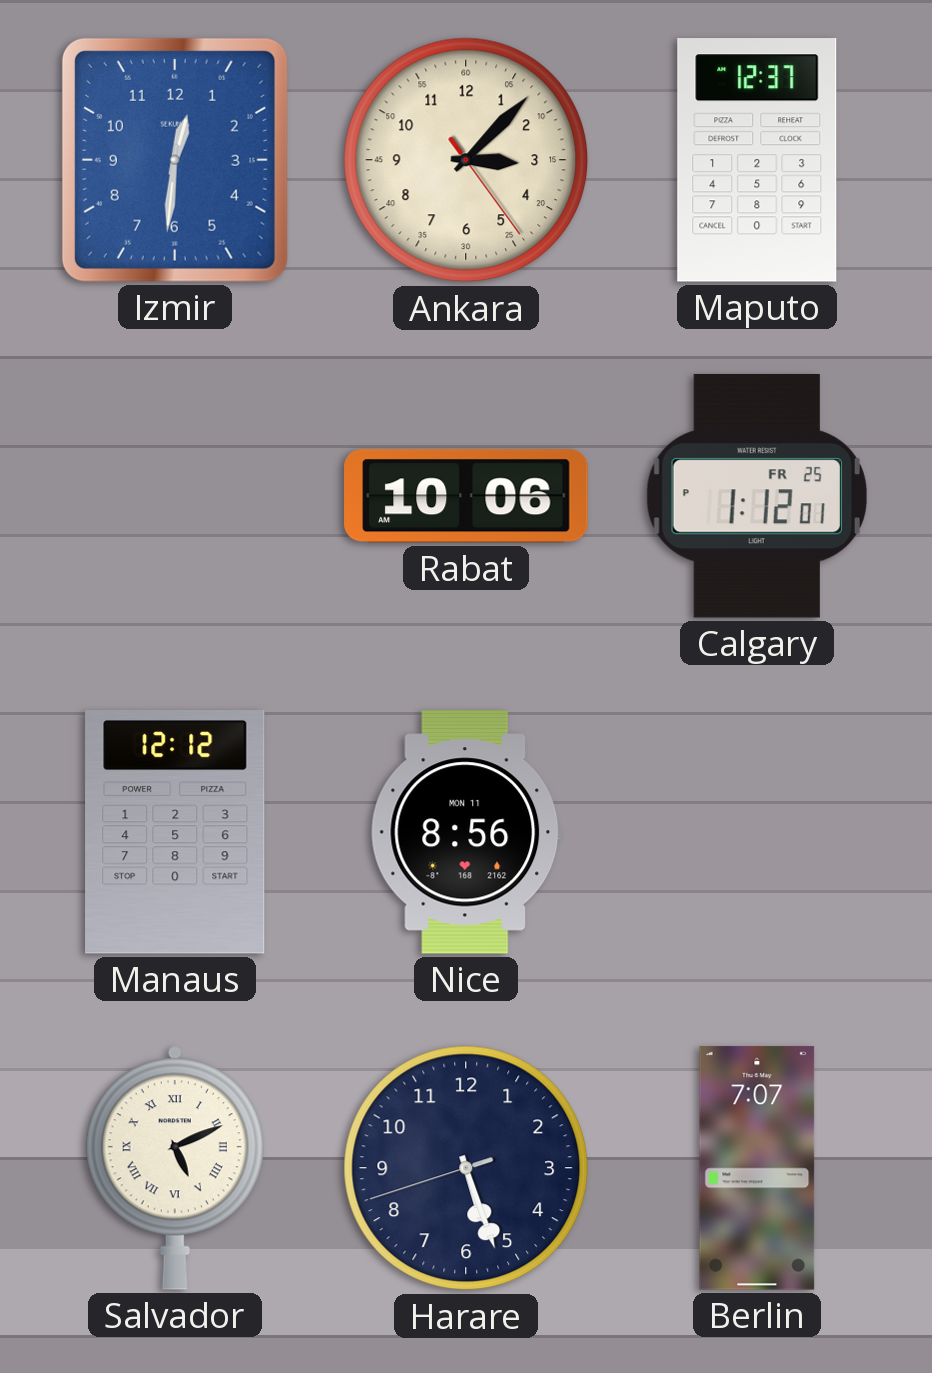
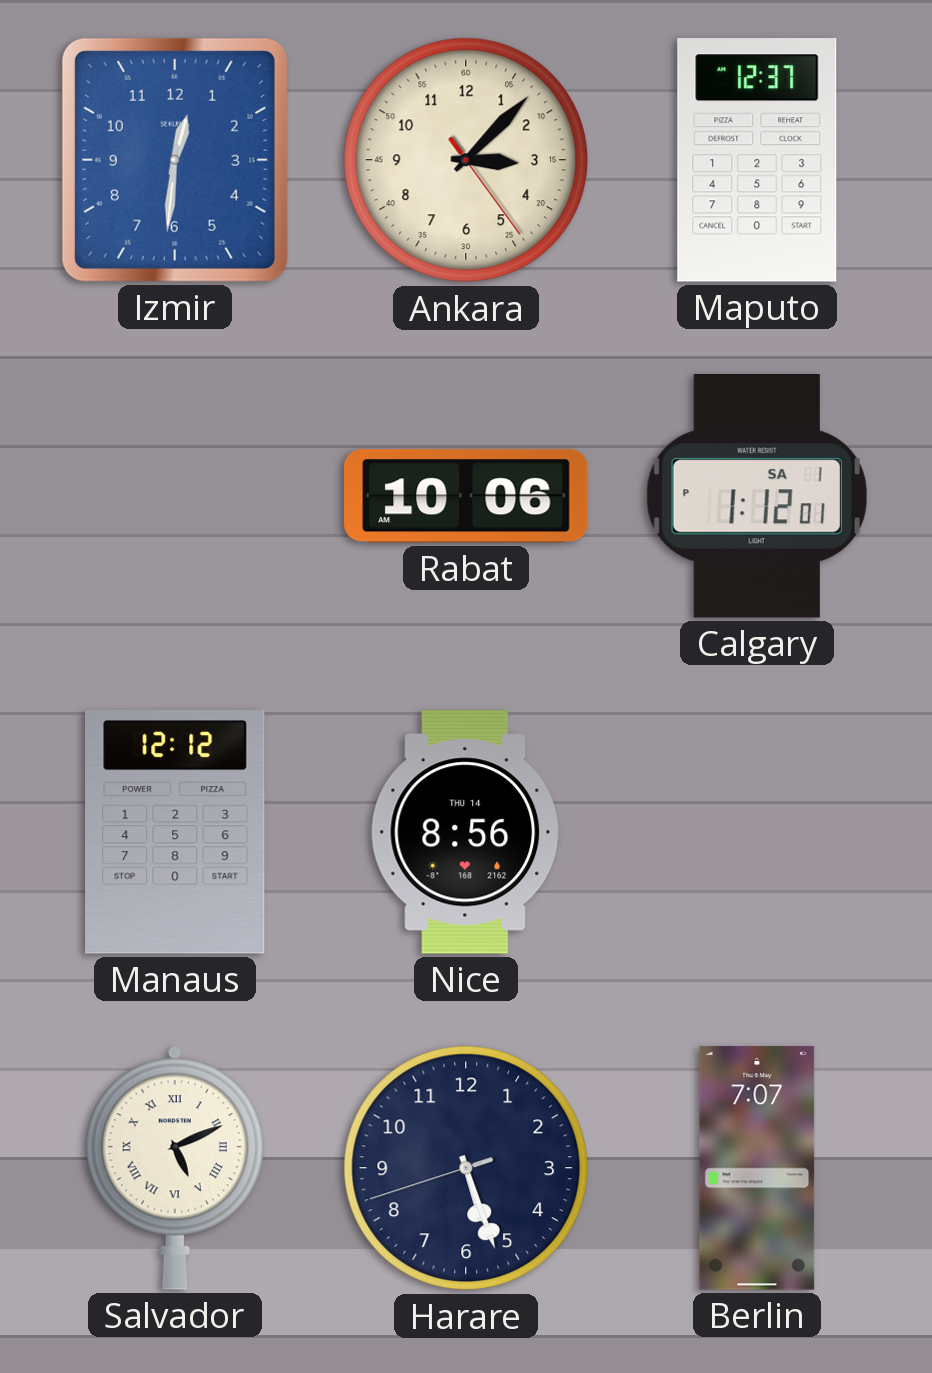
Calgary date: FR 25 -> SA 1
Nice date: MON 11 -> THU 14
